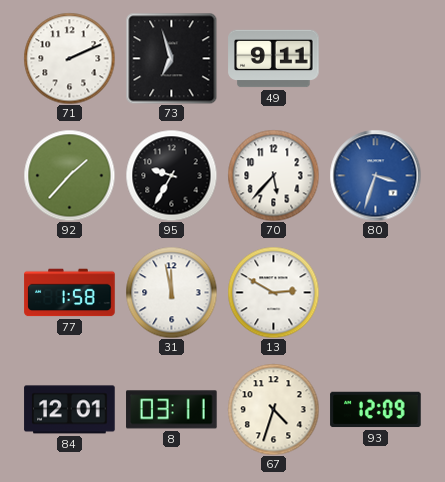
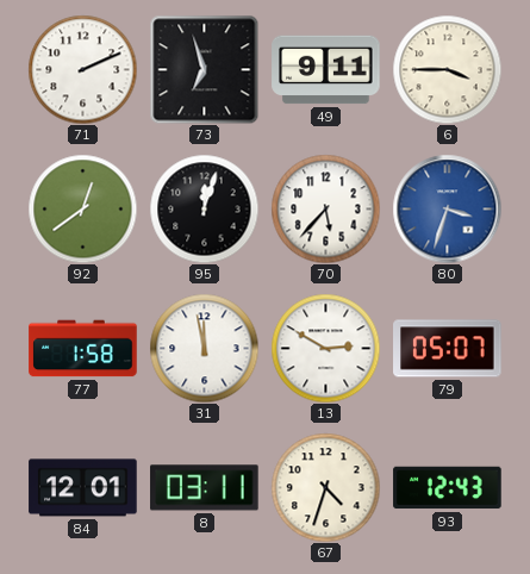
6: none -> 3:45
92: 1:37 -> 12:39
95: 9:35 -> 12:03
79: none -> 05:07
93: 12:09 -> 12:43
